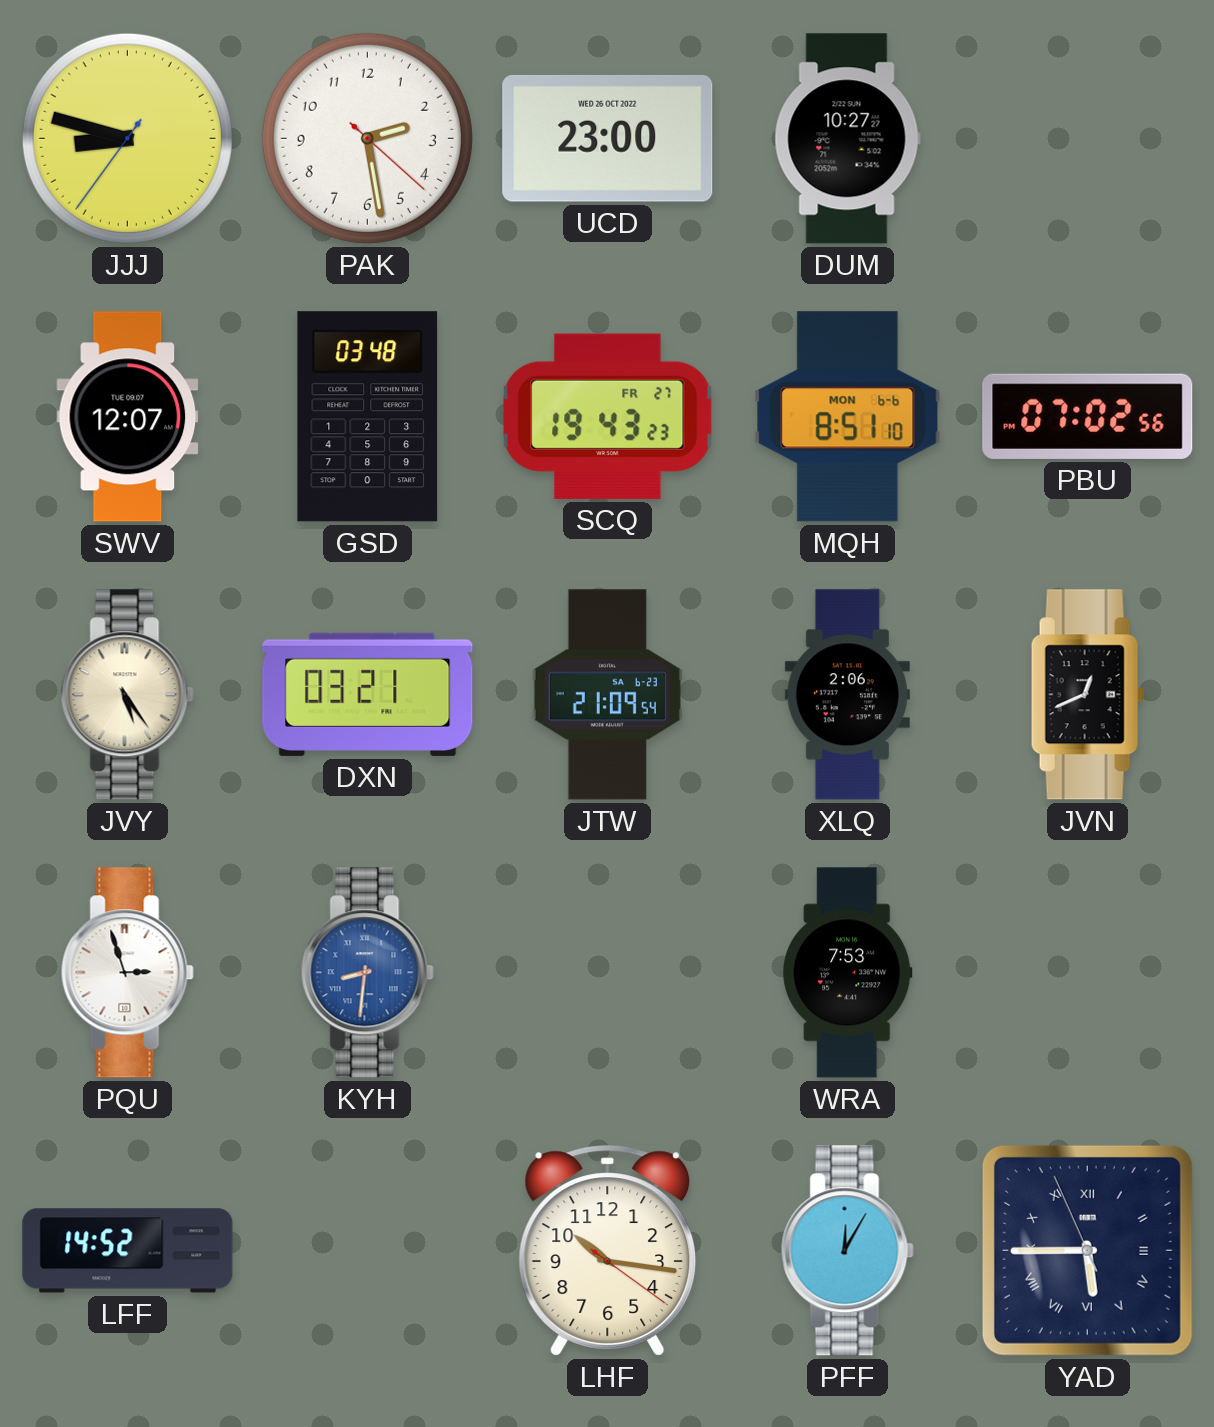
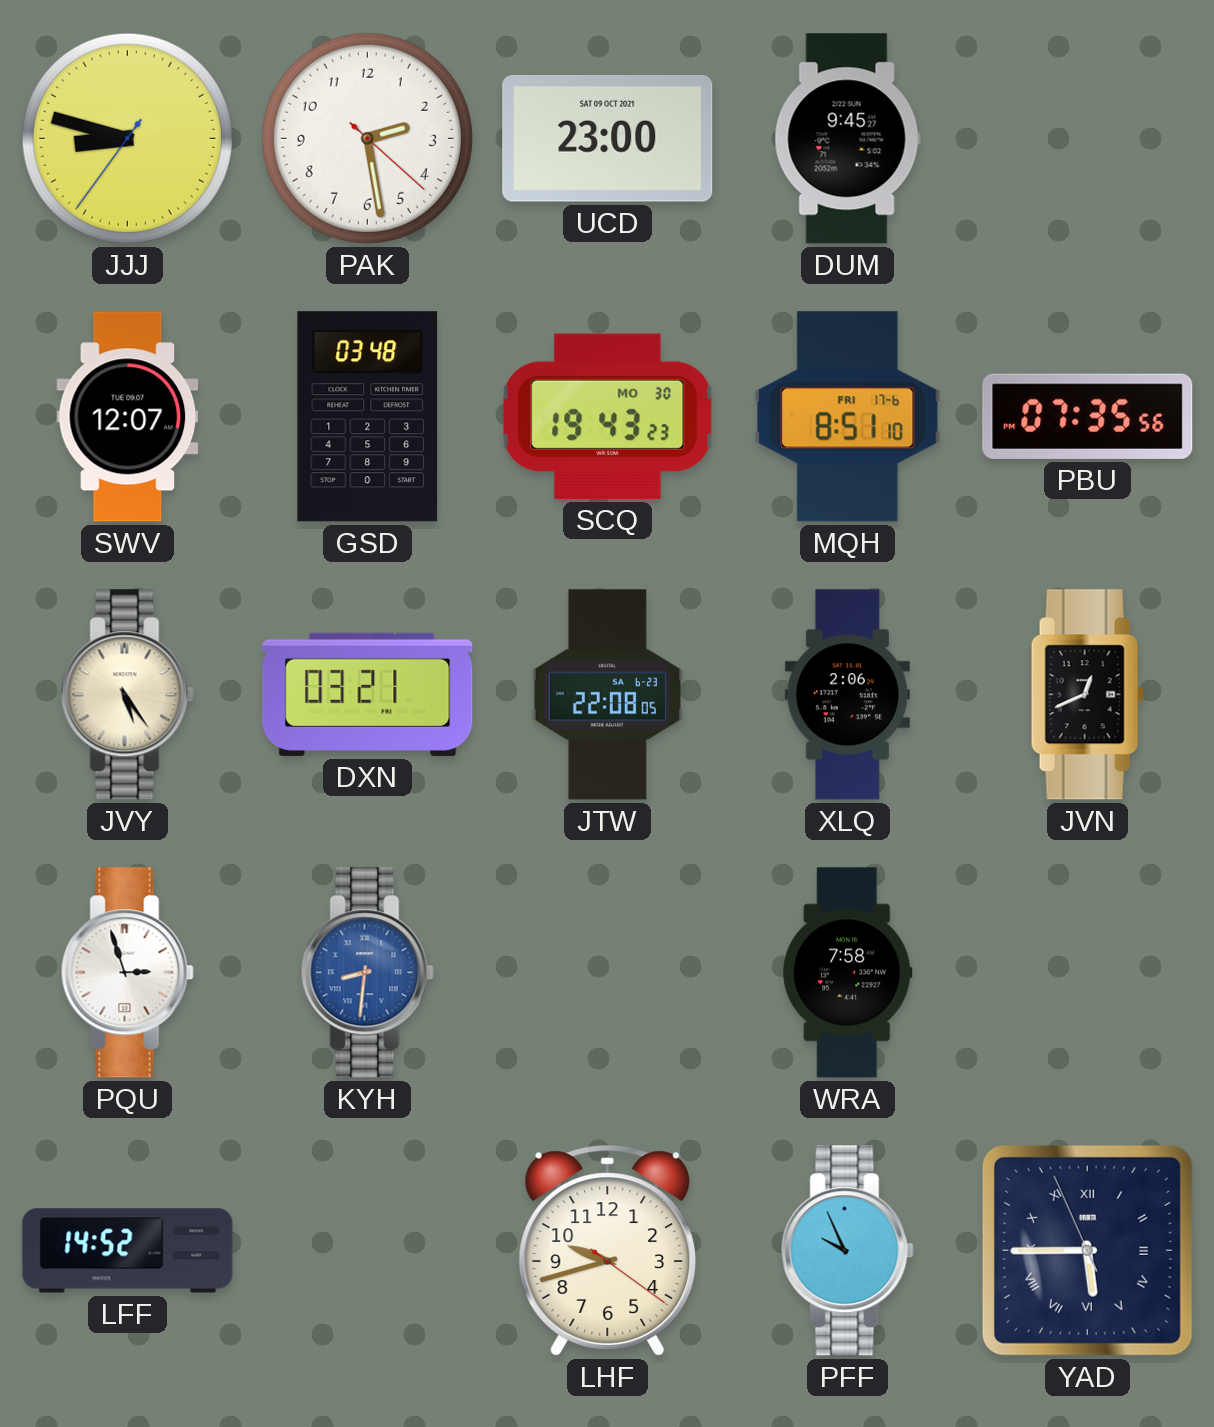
UCD date: WED 26 OCT 2022 -> SAT 09 OCT 2021
DUM: 10:27 -> 9:45
SCQ date: FR 27 -> MO 30
MQH date: MON 6-6 -> FRI 17-6
PBU: 07:02 -> 07:35
JTW: 21:09 -> 22:08
WRA: 7:53 -> 7:58
LHF: 10:16 -> 9:42
PFF: 12:05 -> 9:56
